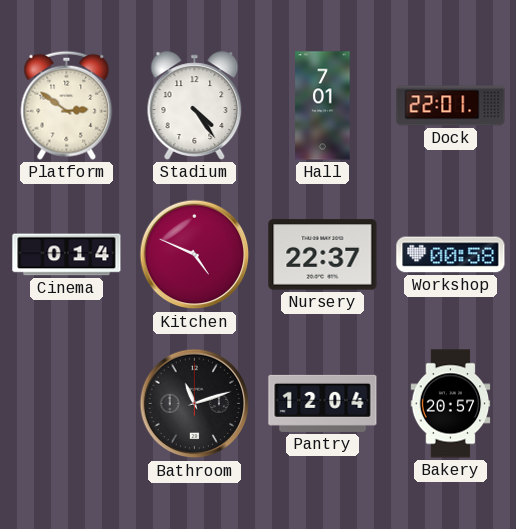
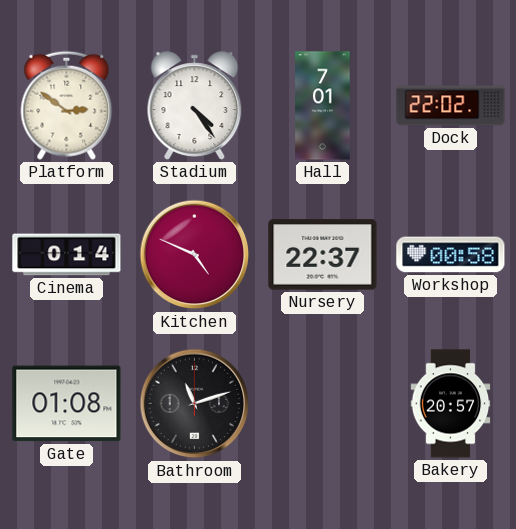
Dock: 22:01 -> 22:02
Gate: none -> 01:08
Pantry: 12:04 -> none
